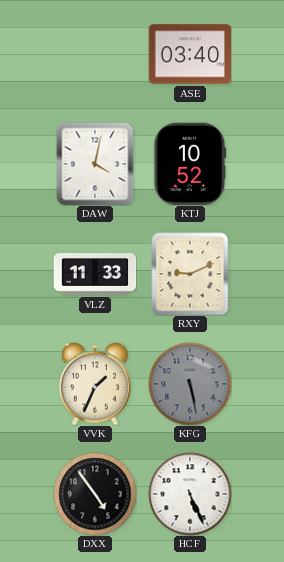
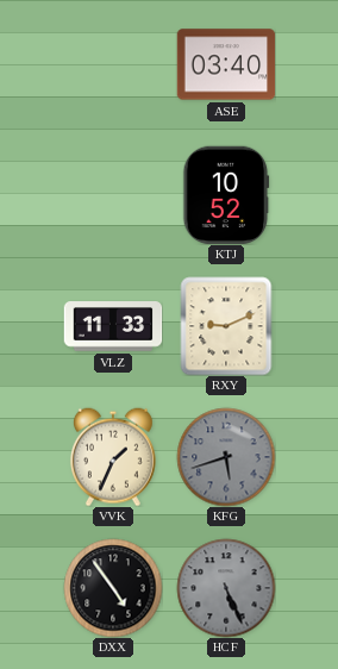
DAW: 4:02 -> none
KFG: 5:28 -> 5:42
HCF dial: white -> grey
